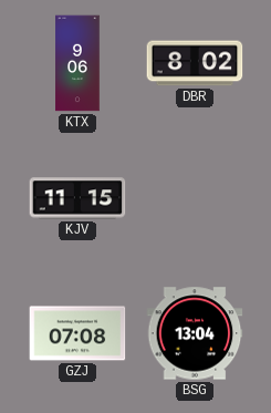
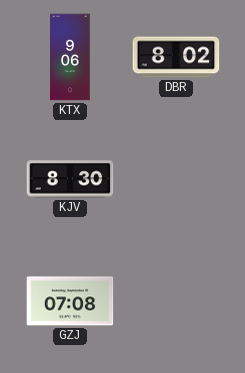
KJV: 11:15 -> 8:30
BSG: 13:04 -> none
